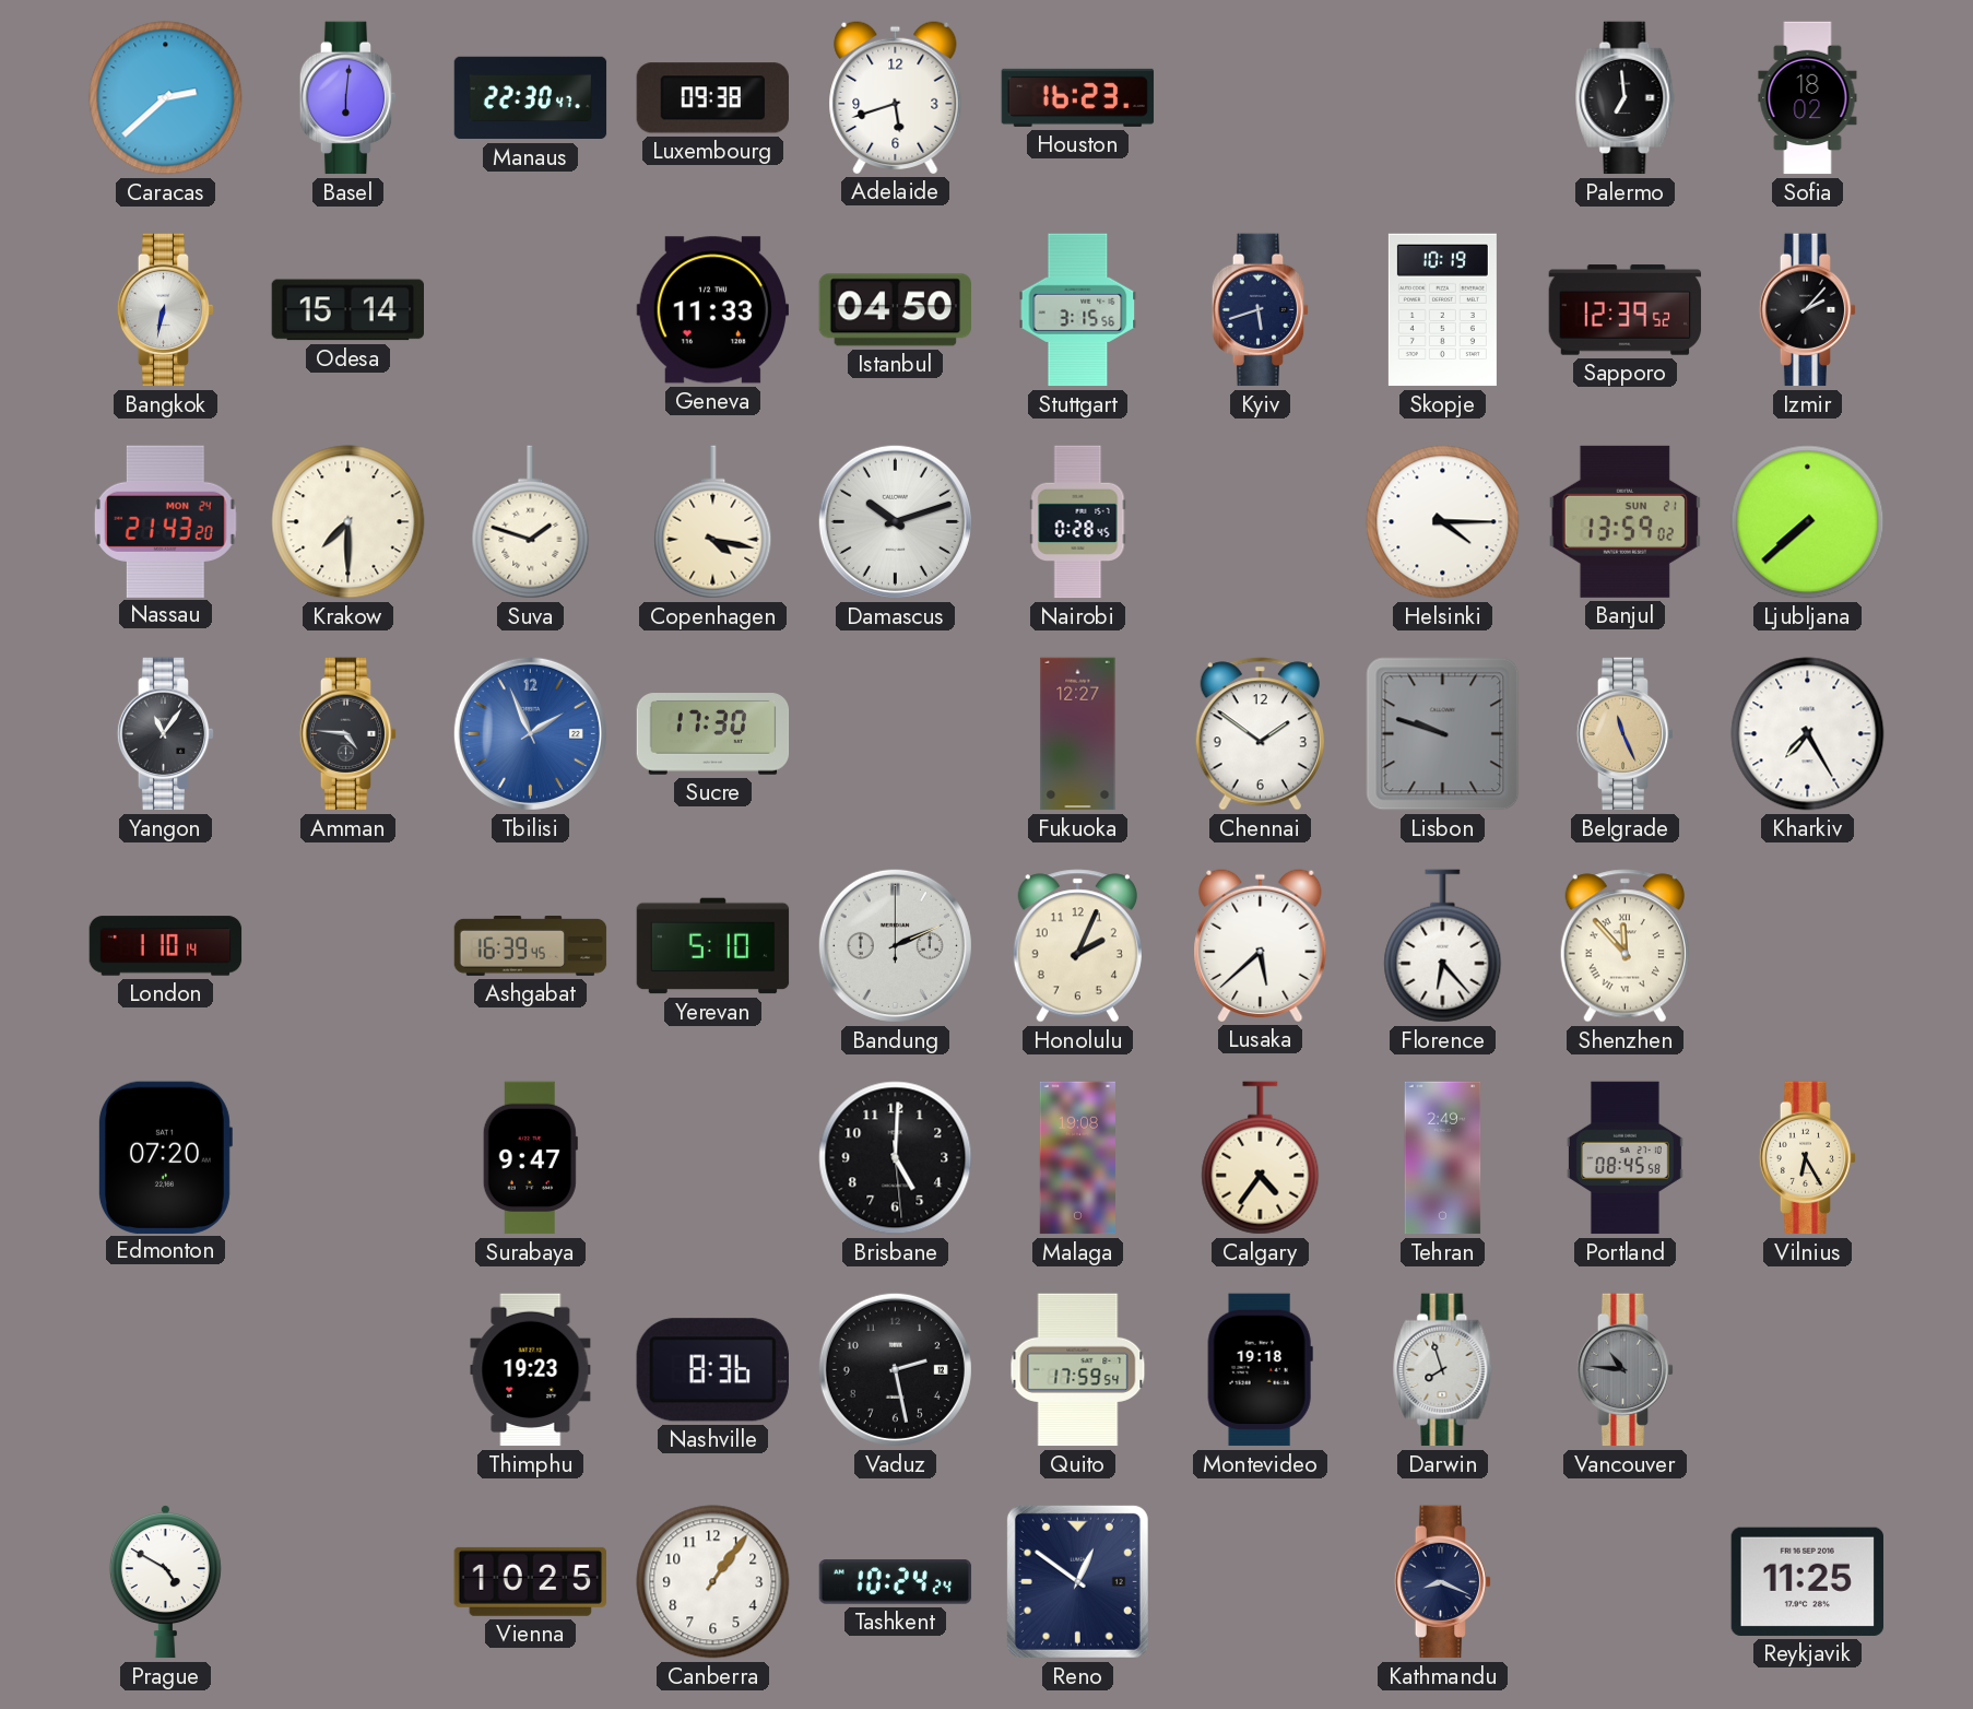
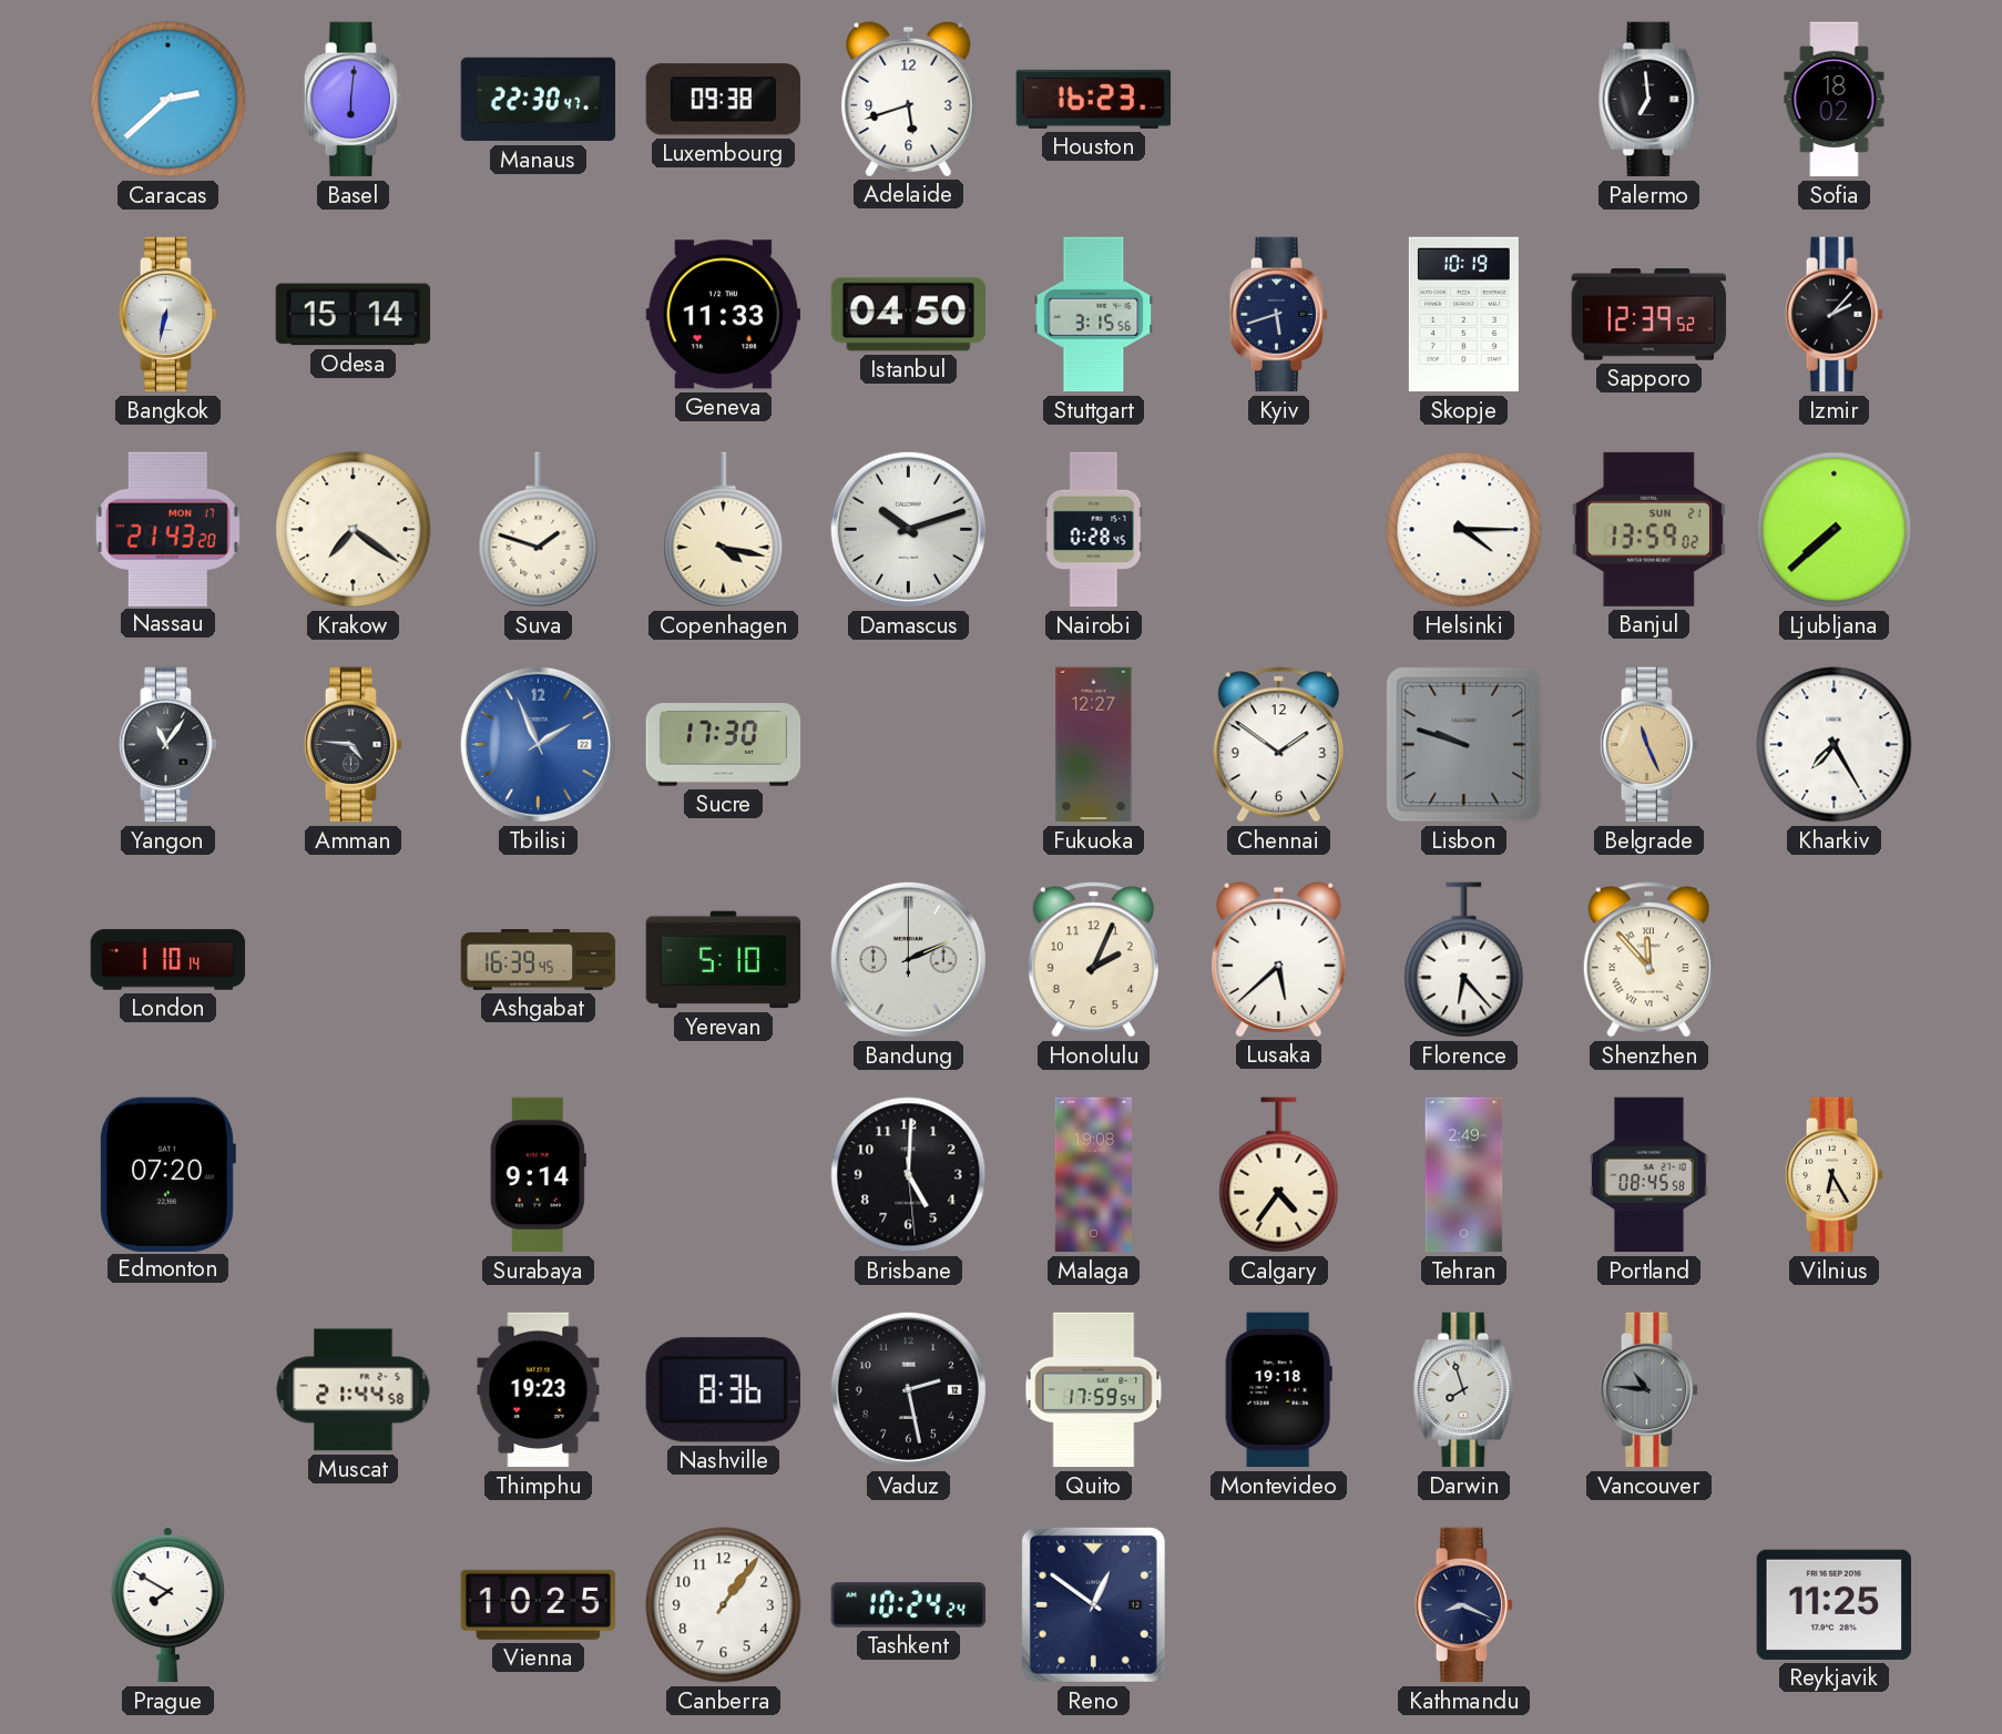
Nassau date: MON 24 -> MON 17
Krakow: 7:30 -> 7:21
Surabaya: 9:47 -> 9:14
Muscat: none -> 21:44
Prague: 4:50 -> 7:50
